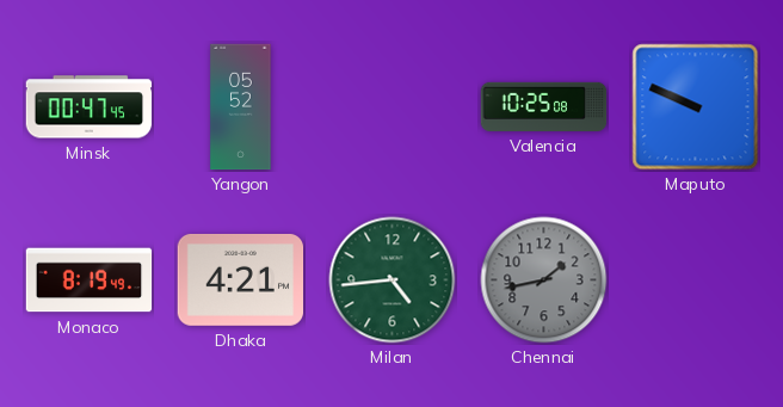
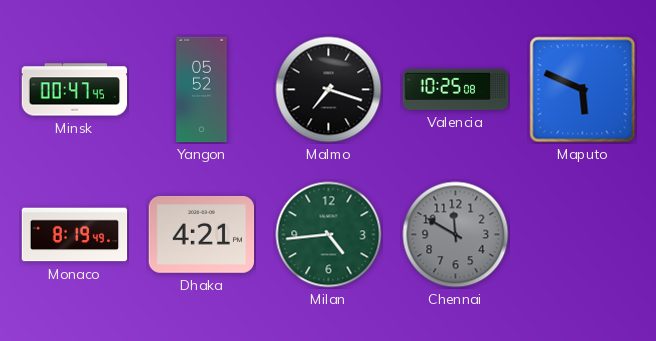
Malmo: none -> 7:18
Maputo: 9:49 -> 5:49
Chennai: 1:43 -> 11:50
